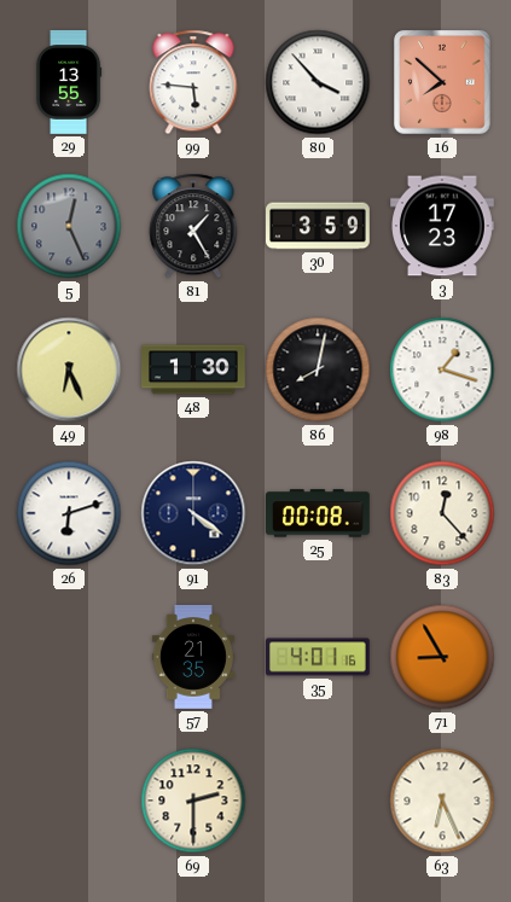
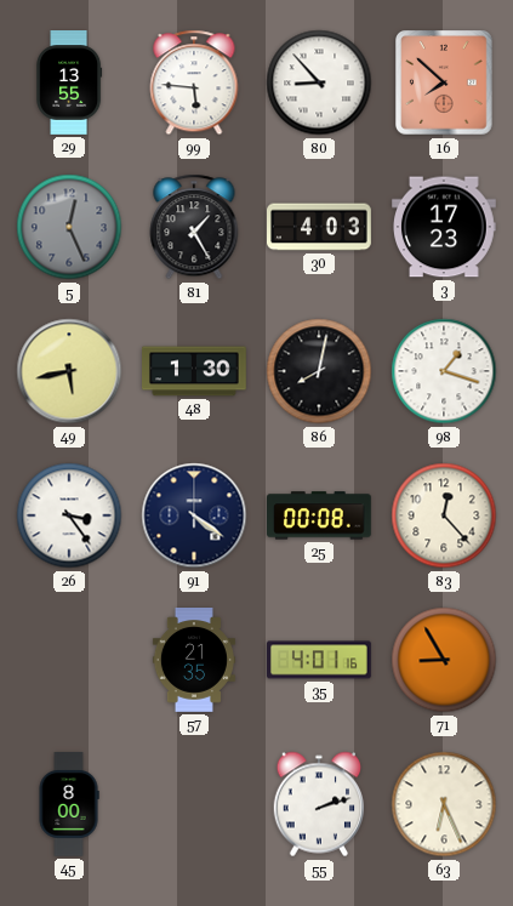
80: 3:53 -> 8:53
30: 3:59 -> 4:03
49: 6:26 -> 5:43
26: 6:12 -> 3:24
45: none -> 8:00
69: 2:30 -> none
55: none -> 2:12
